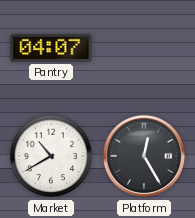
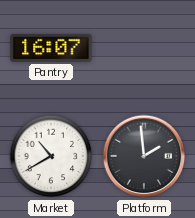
Pantry: 04:07 -> 16:07
Platform: 12:25 -> 1:59
